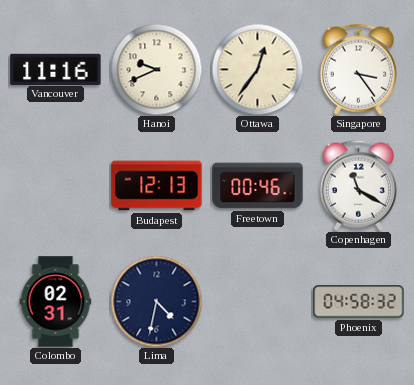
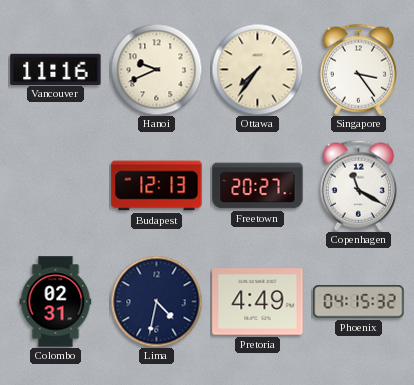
Ottawa: 12:36 -> 7:36
Freetown: 00:46 -> 20:27
Pretoria: none -> 4:49
Phoenix: 04:58 -> 04:15
